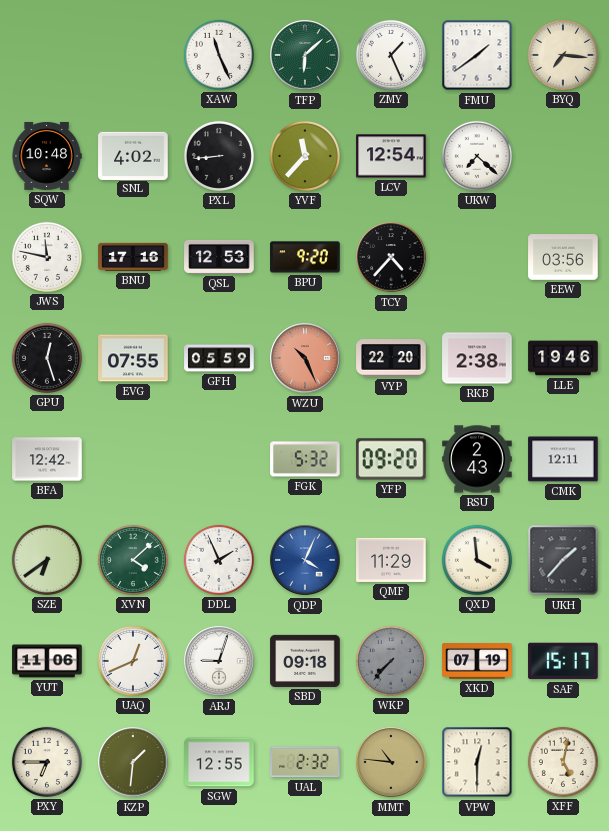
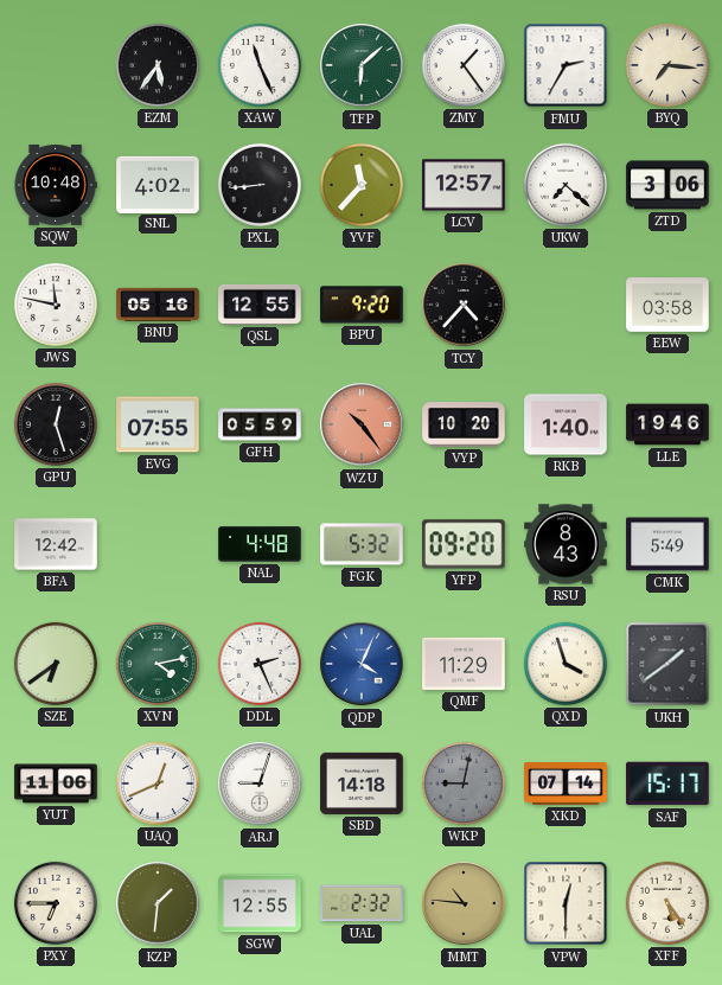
EZM: none -> 5:36
ZMY: 1:26 -> 1:24
FMU: 1:39 -> 2:35
LCV: 12:54 -> 12:57
ZTD: none -> 3:06
BNU: 17:16 -> 05:16
QSL: 12:53 -> 12:55
EEW: 03:56 -> 03:58
WZU: 10:26 -> 10:24
VYP: 22:20 -> 10:20
RKB: 2:38 -> 1:40
NAL: none -> 4:48
RSU: 2:43 -> 8:43
CMK: 12:11 -> 5:49
XVN: 4:08 -> 4:13
DDL: 1:56 -> 2:26
QXD: 3:59 -> 3:57
UKH: 1:37 -> 1:39
SBD: 09:18 -> 14:18
WKP: 7:37 -> 9:02
XKD: 07:19 -> 07:14
XFF: 5:02 -> 5:24
